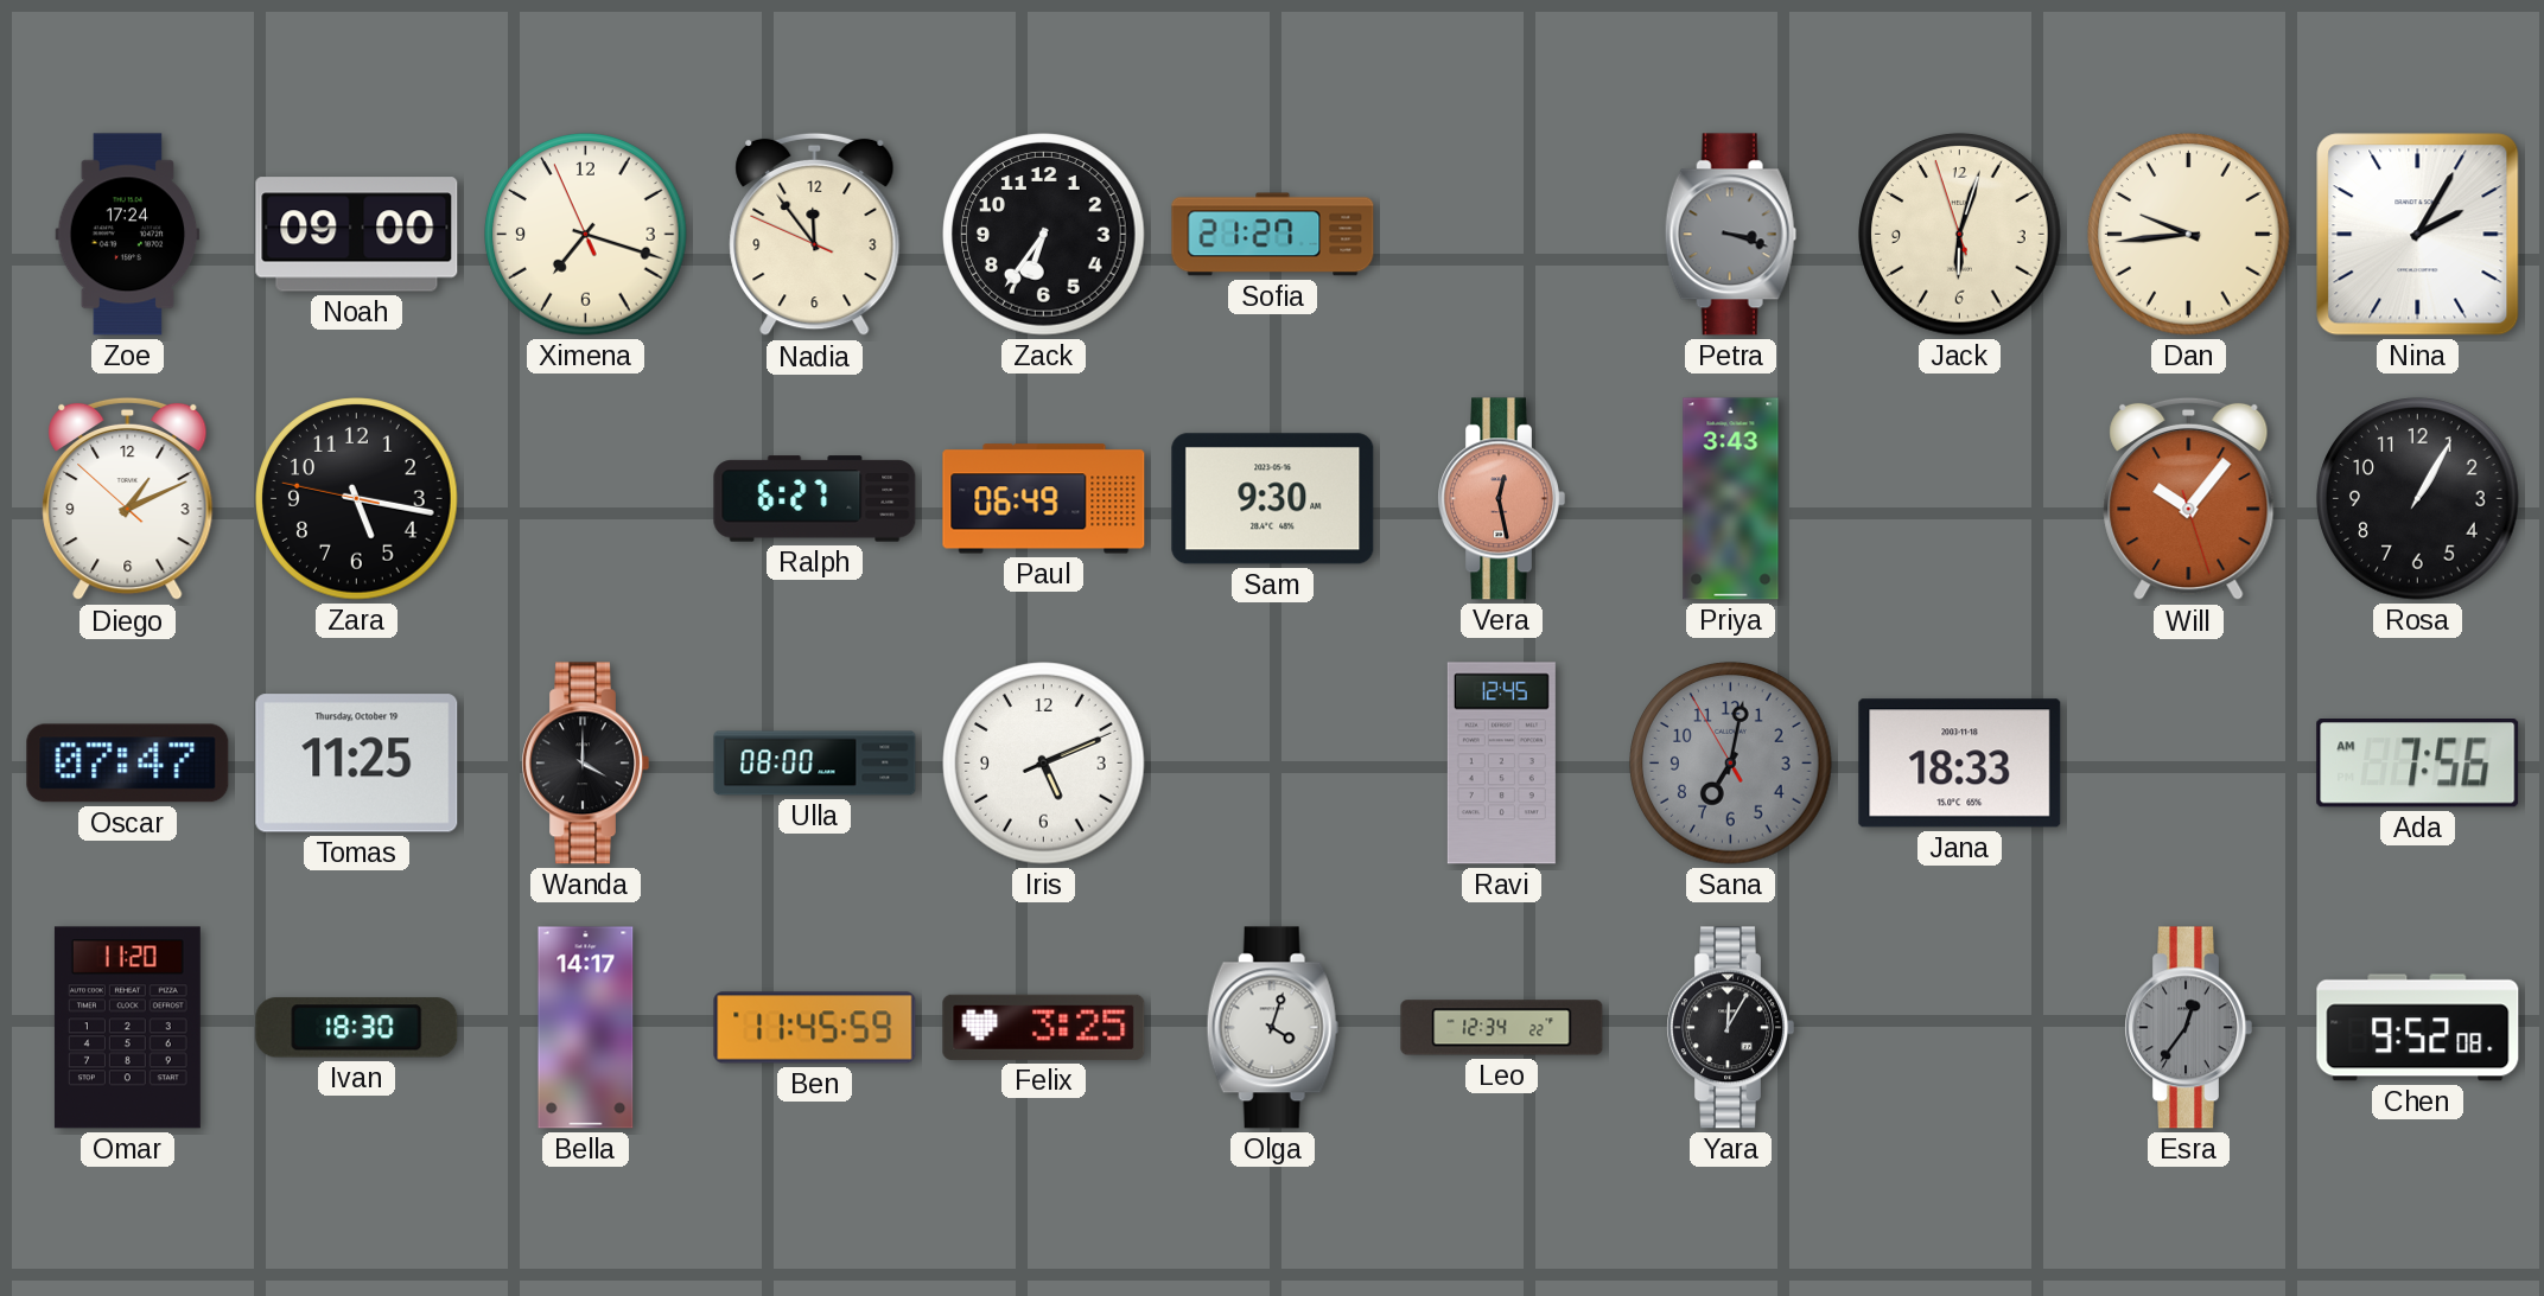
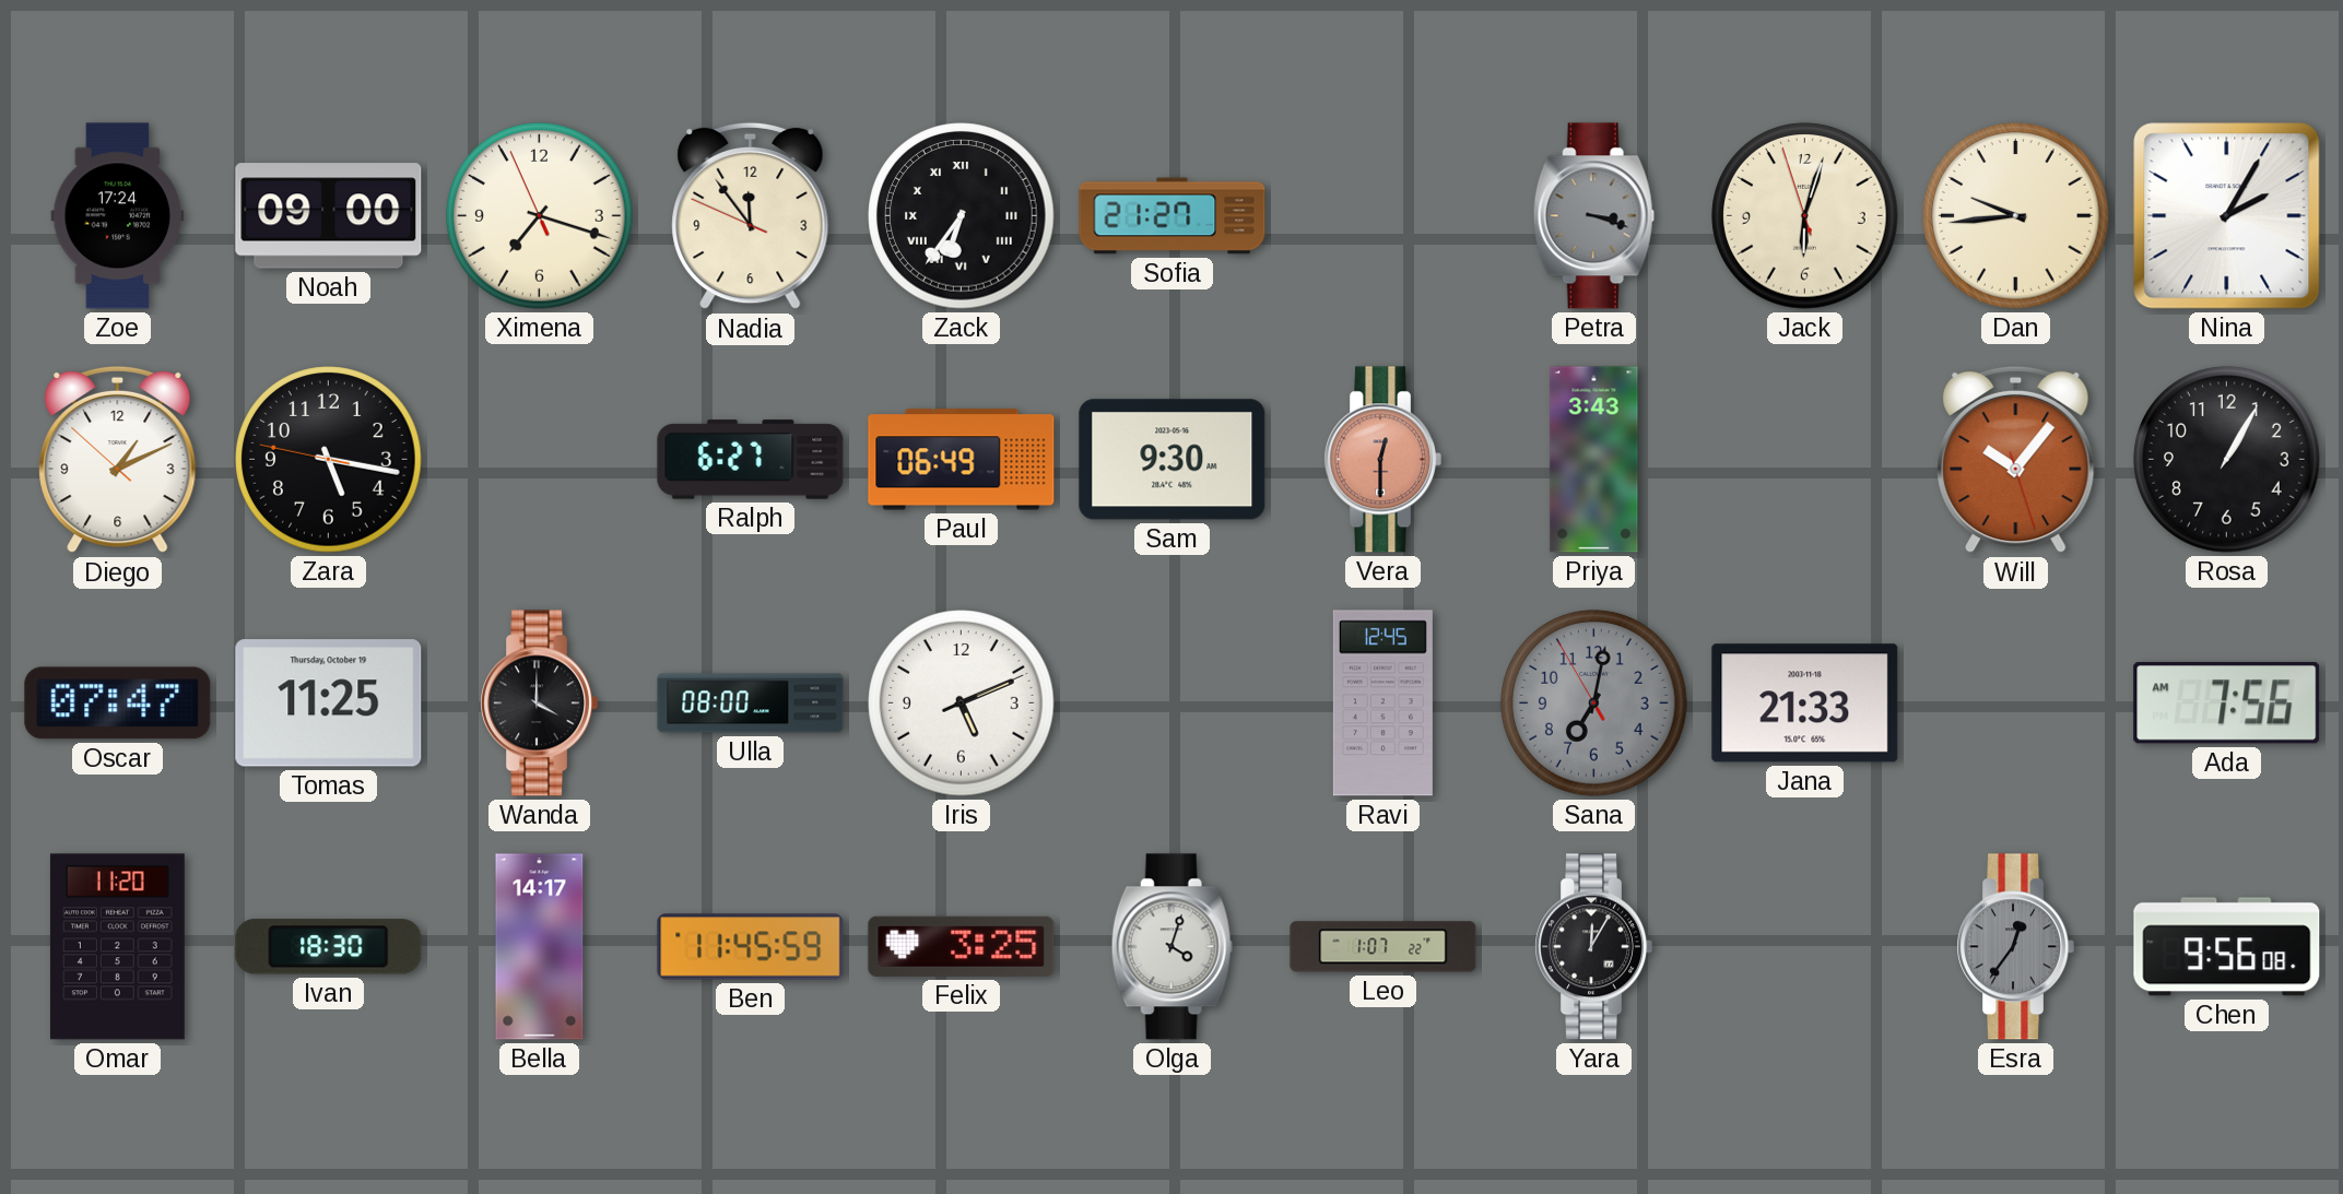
Zack numerals: Arabic -> Roman
Vera: 12:28 -> 12:30
Jana: 18:33 -> 21:33
Leo: 12:34 -> 1:07
Chen: 9:52 -> 9:56
